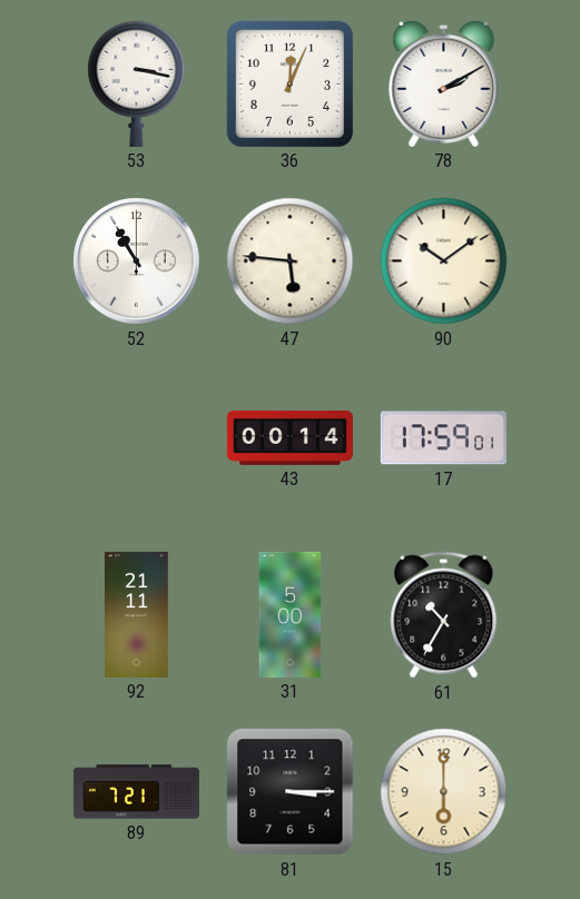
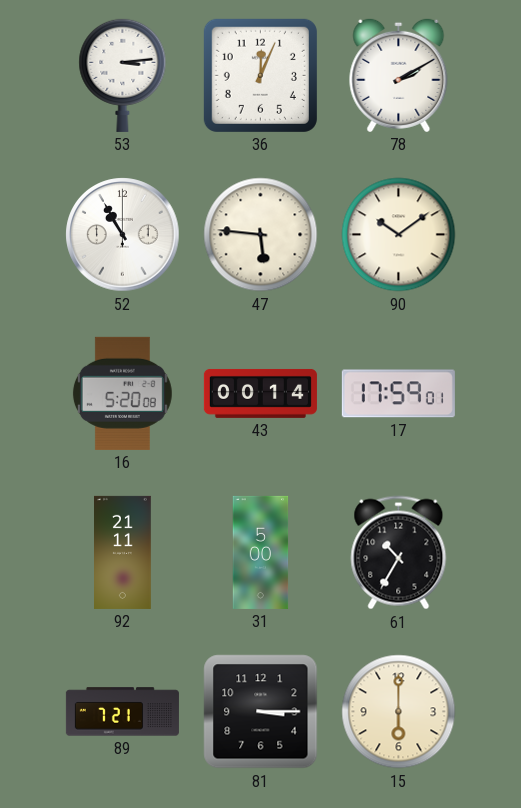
53: 3:17 -> 3:14
16: none -> 5:20
